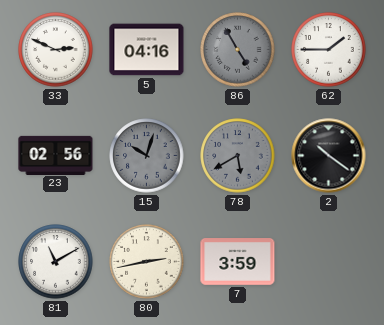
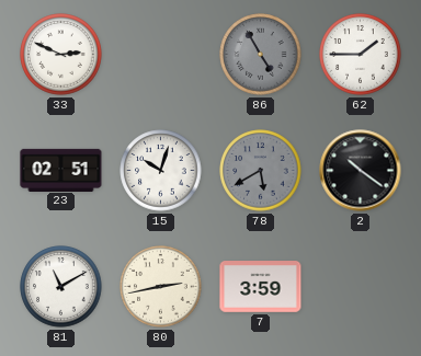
5: 04:16 -> none
23: 02:56 -> 02:51
15 dial: grey -> white
